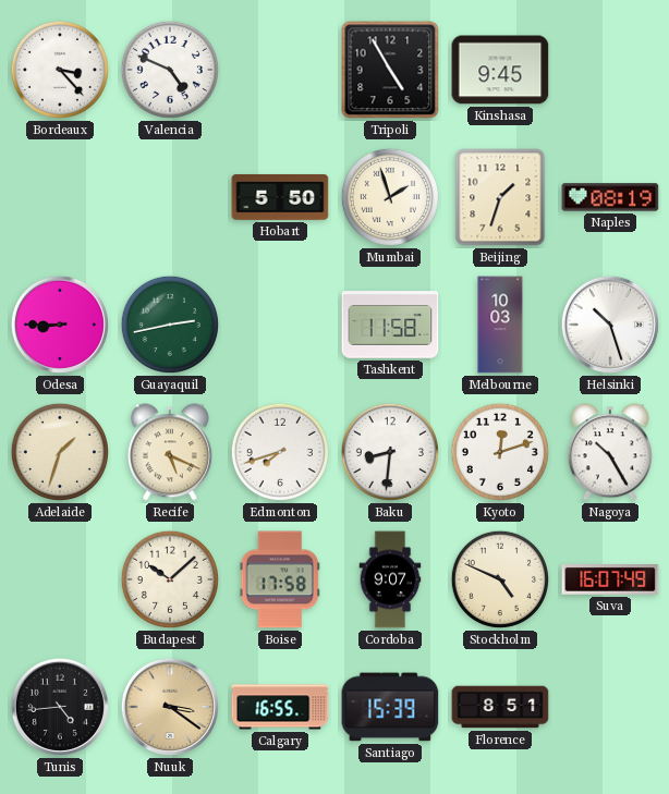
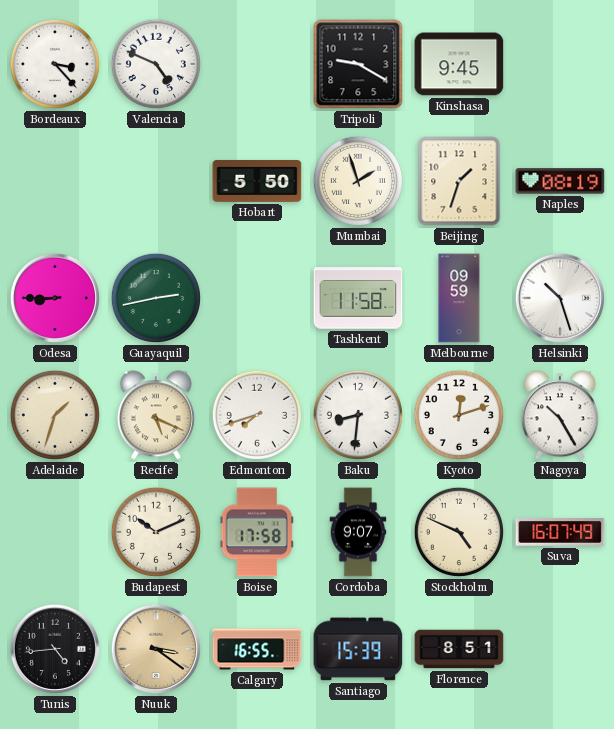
Tripoli: 4:55 -> 9:20
Melbourne: 10:03 -> 09:59
Budapest: 10:08 -> 10:11
